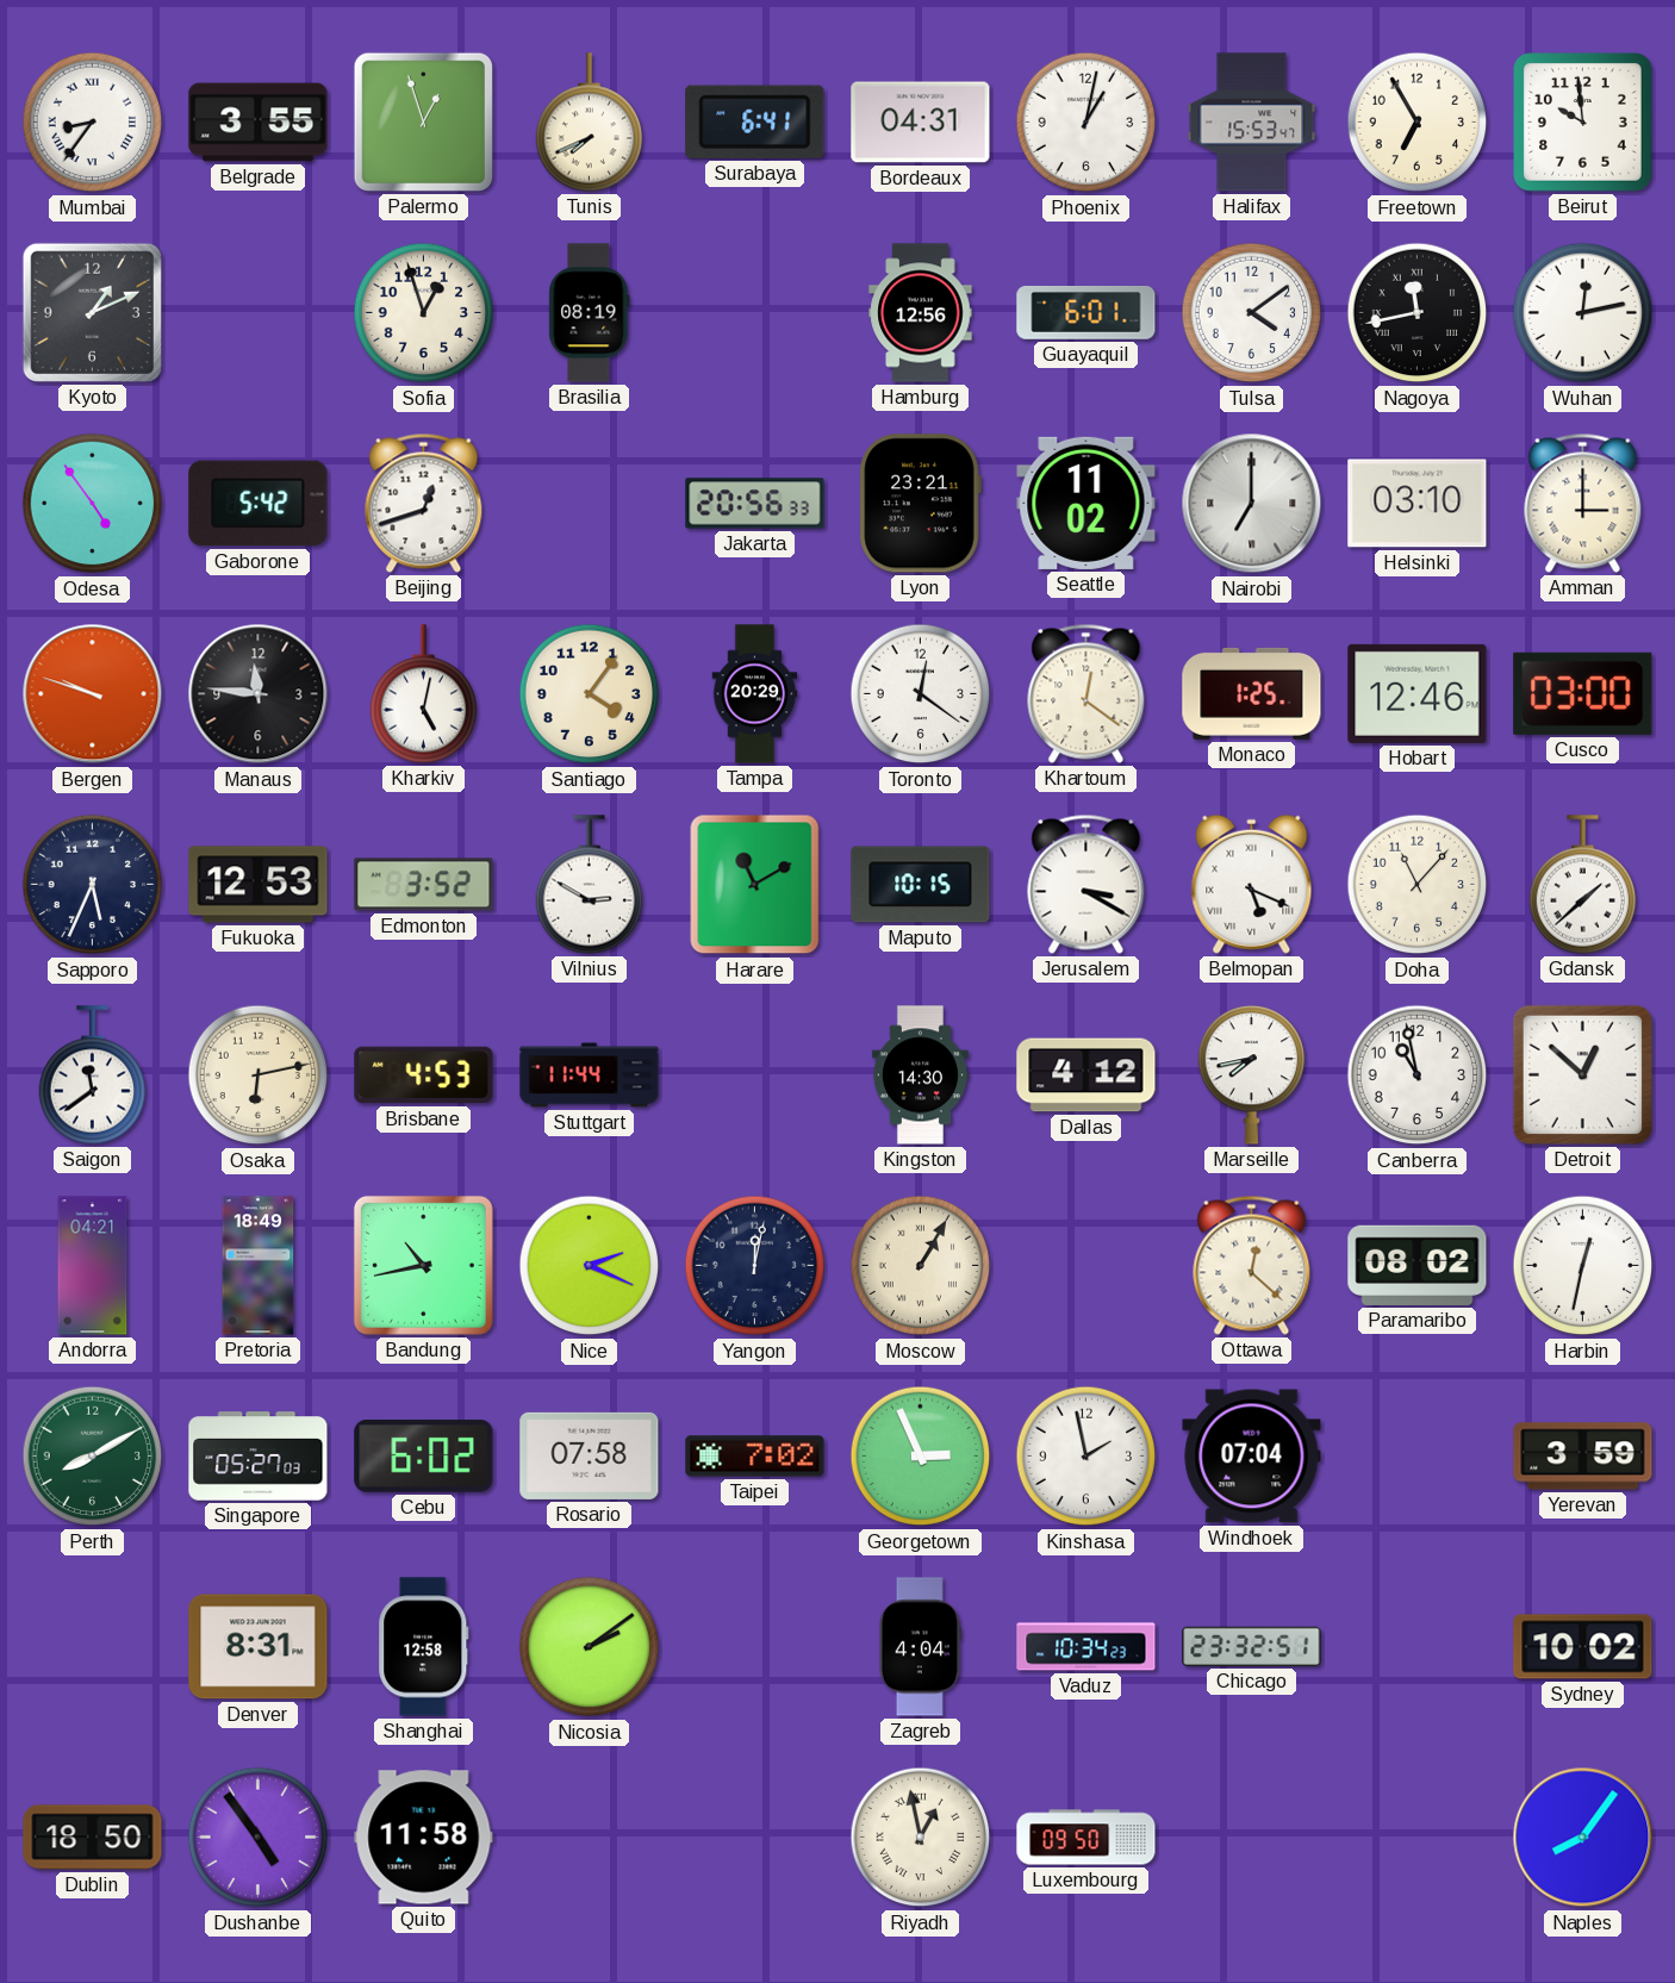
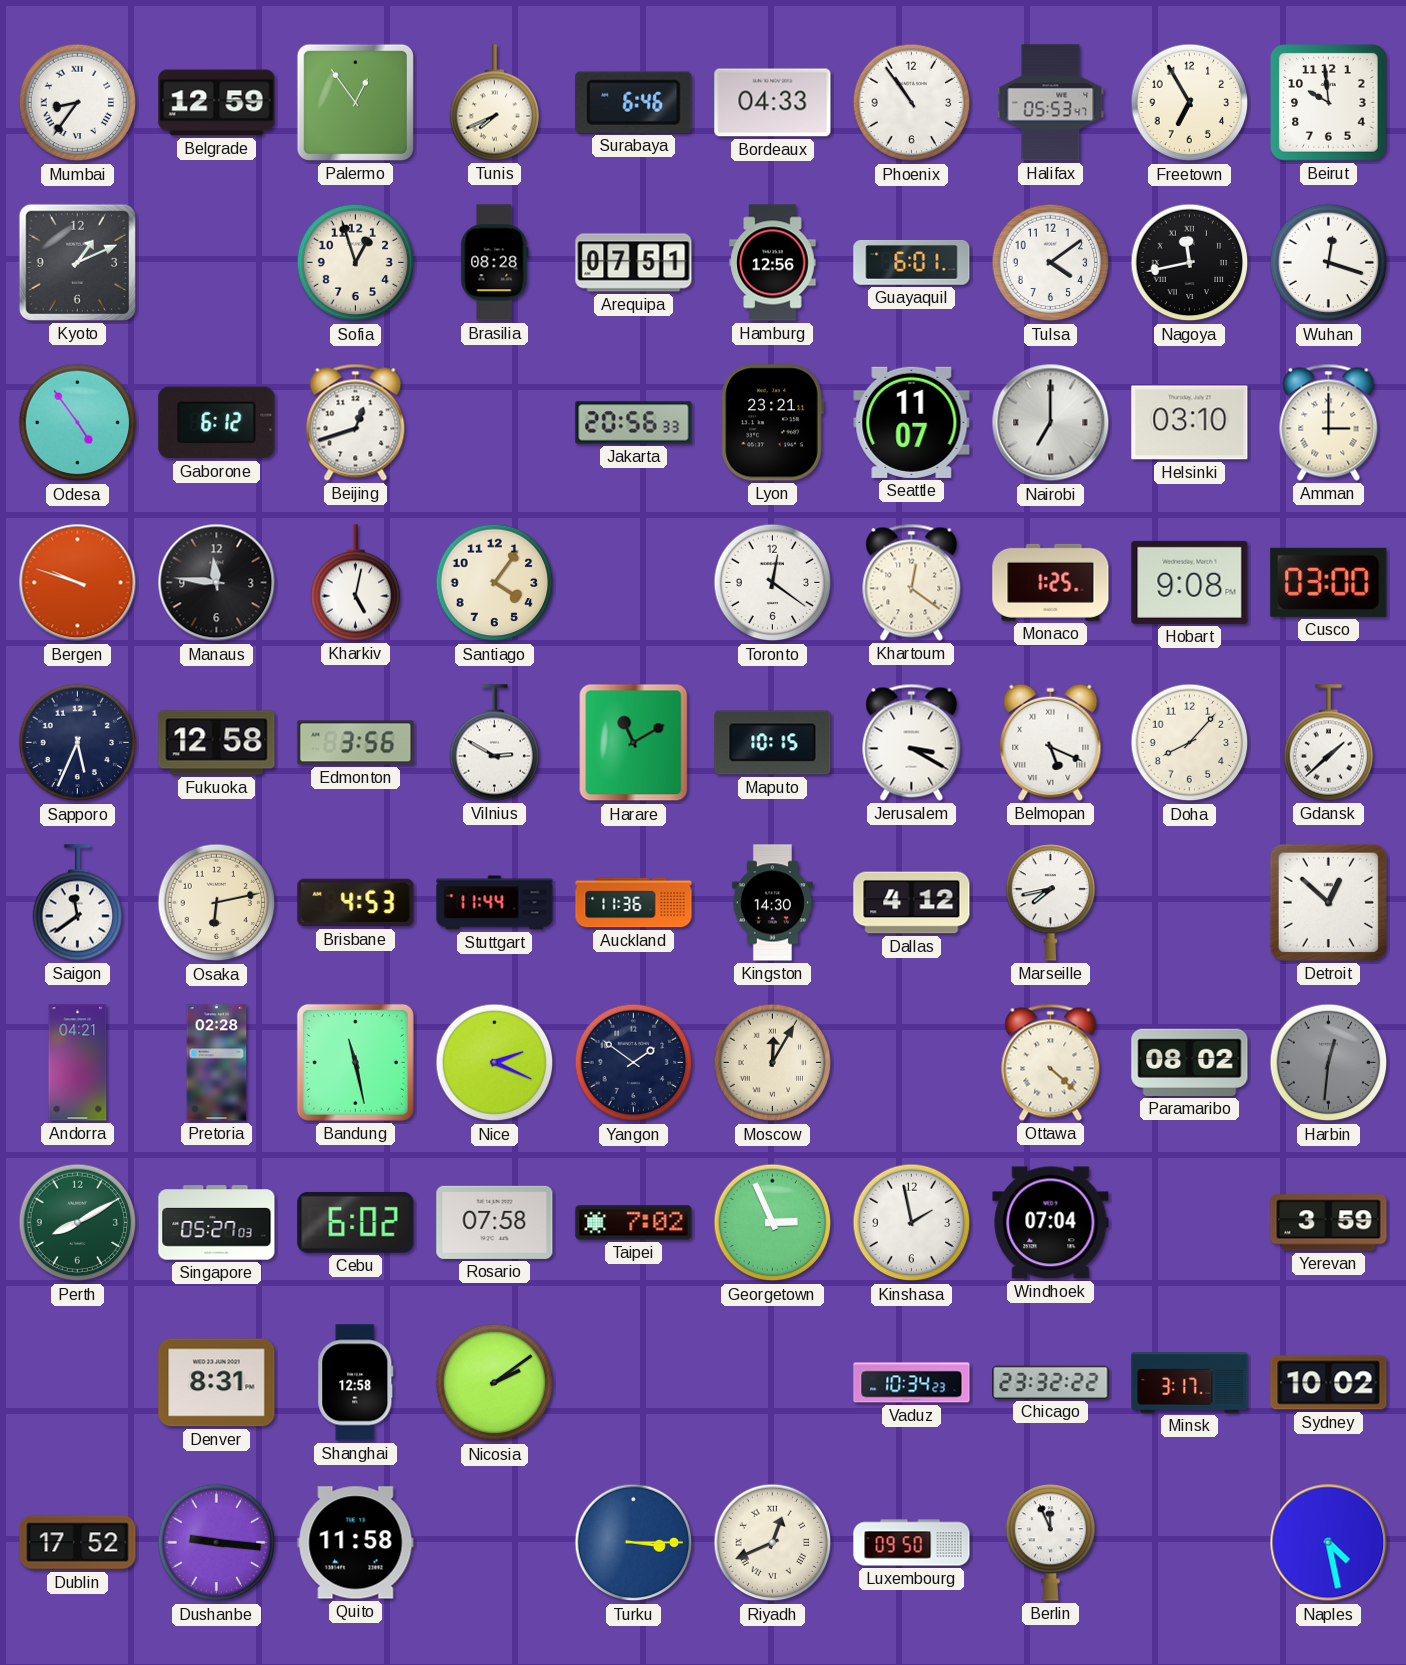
Belgrade: 3:55 -> 12:59
Palermo: 12:57 -> 12:54
Surabaya: 6:41 -> 6:46
Bordeaux: 04:31 -> 04:33
Phoenix: 1:02 -> 10:54
Halifax: 15:53 -> 05:53
Brasilia: 08:19 -> 08:28
Arequipa: none -> 07:51
Wuhan: 12:13 -> 12:18
Gaborone: 5:42 -> 6:12
Seattle: 11:02 -> 11:07
Tampa: 20:29 -> none
Hobart: 12:46 -> 9:08
Fukuoka: 12:53 -> 12:58
Edmonton: 3:52 -> 3:56
Doha: 11:07 -> 8:07
Auckland: none -> 11:36
Canberra: 10:58 -> none
Pretoria: 18:49 -> 02:28
Bandung: 10:43 -> 11:28
Yangon: 12:02 -> 1:51
Moscow: 1:05 -> 12:05
Ottawa: 12:22 -> 4:22
Harbin: 12:32 -> 12:31
Harbin dial: white -> grey
Zagreb: 4:04 -> none
Chicago: 23:32:51 -> 23:32:22
Minsk: none -> 3:17
Dublin: 18:50 -> 17:52
Dushanbe: 4:54 -> 9:16
Turku: none -> 3:15
Riyadh: 12:58 -> 12:41
Berlin: none -> 11:56
Naples: 8:06 -> 4:28
